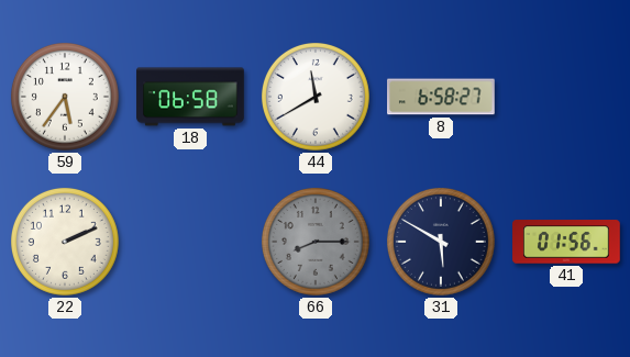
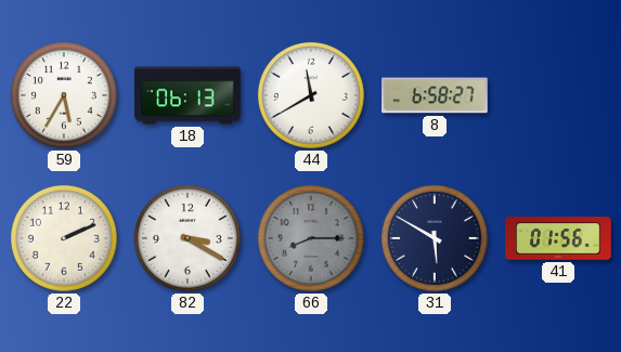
59: 5:36 -> 5:35
18: 06:58 -> 06:13
82: none -> 3:20
